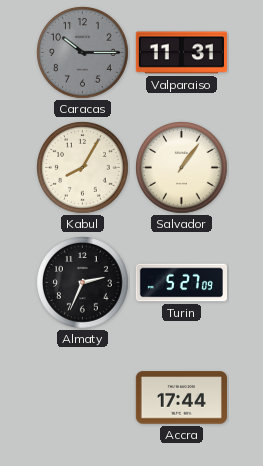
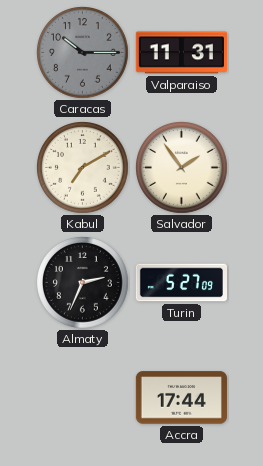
Kabul: 8:05 -> 7:10
Salvador: 1:06 -> 1:54
